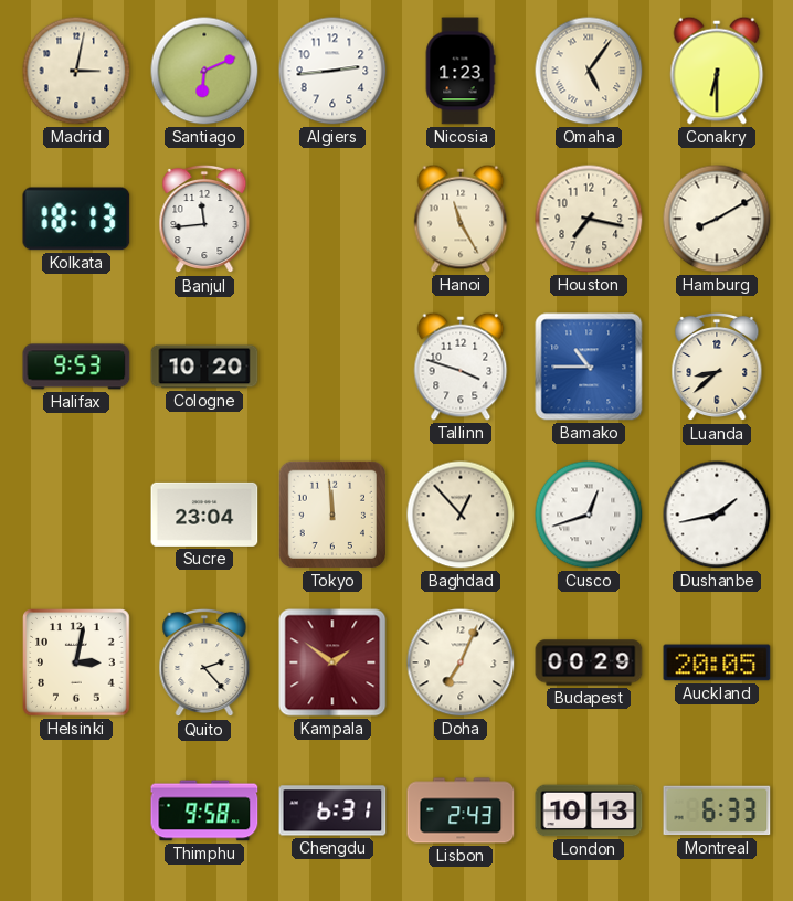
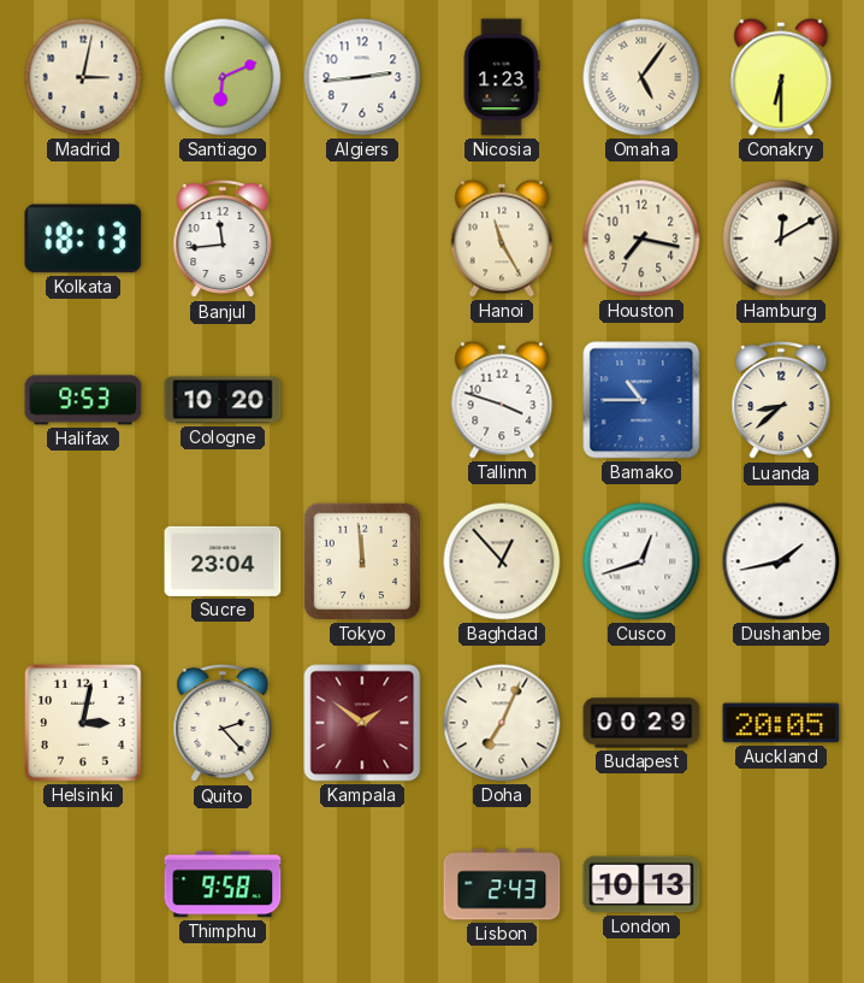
Hamburg: 8:10 -> 12:10
Chengdu: 6:31 -> none
Montreal: 6:33 -> none
